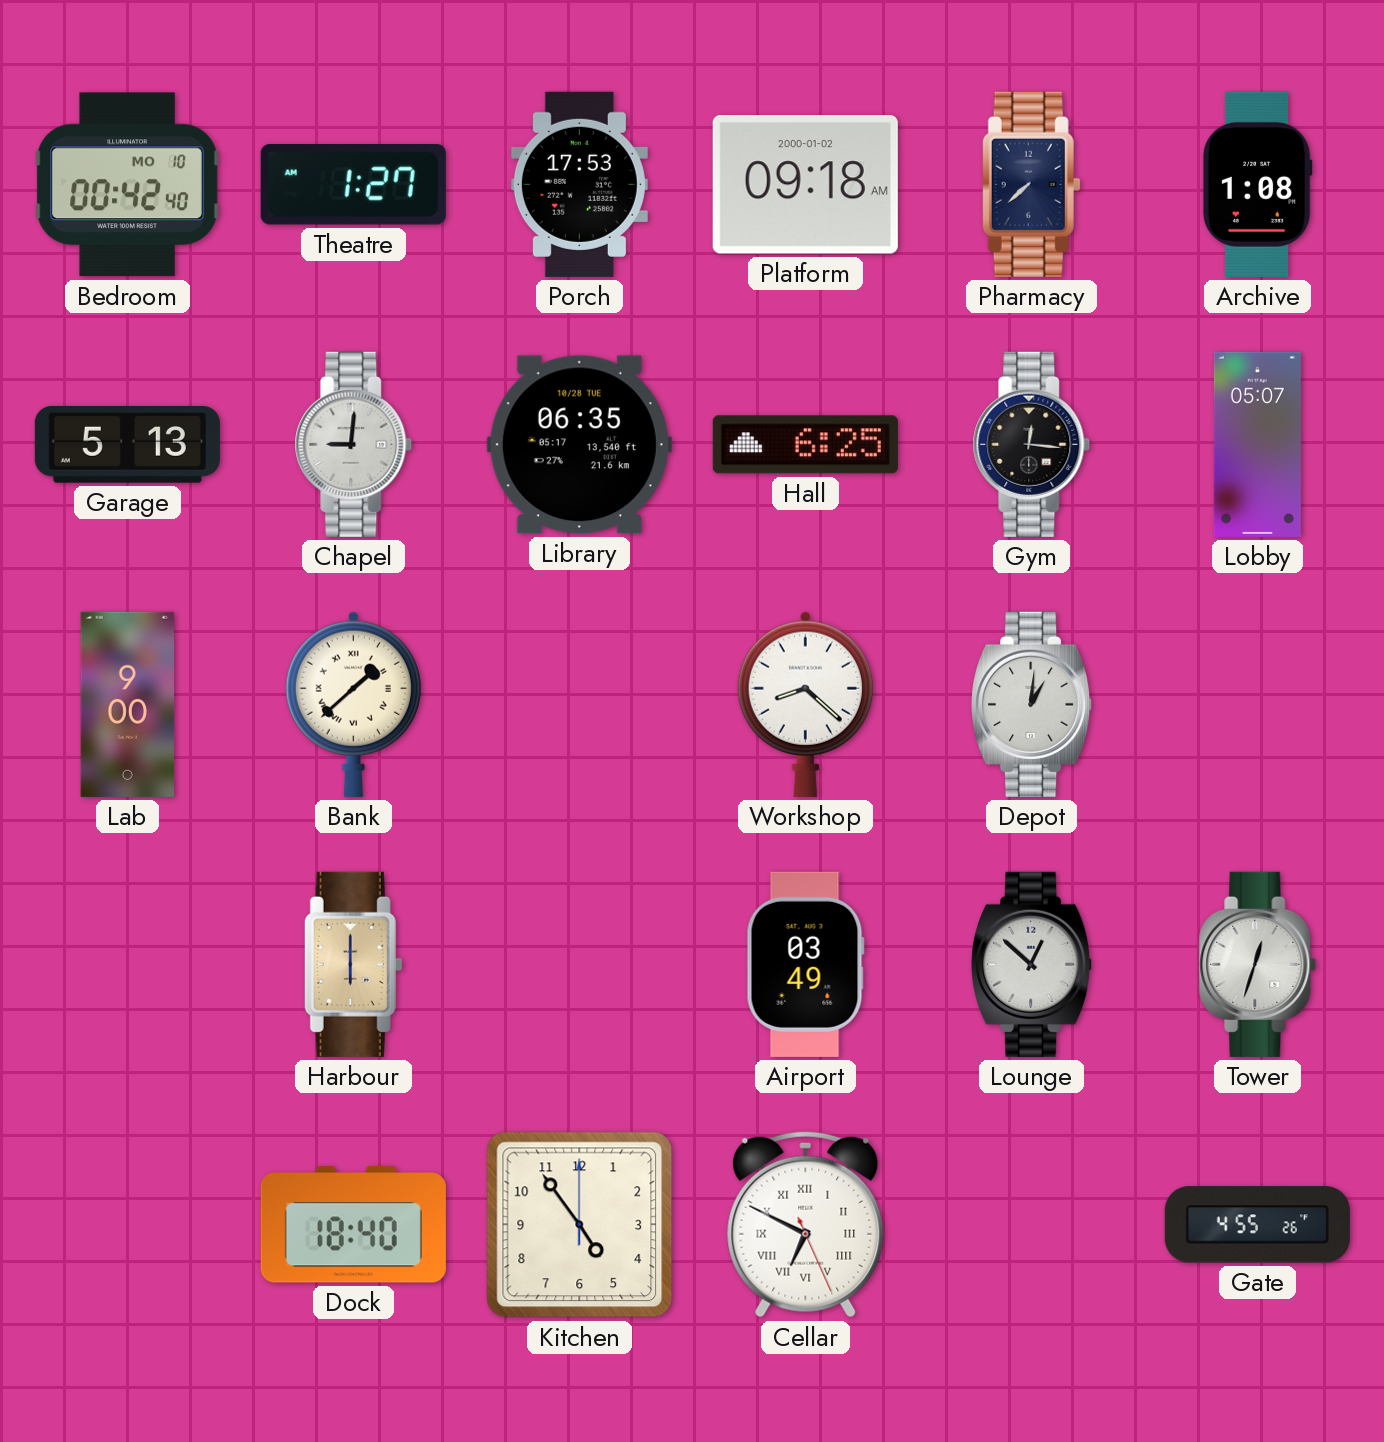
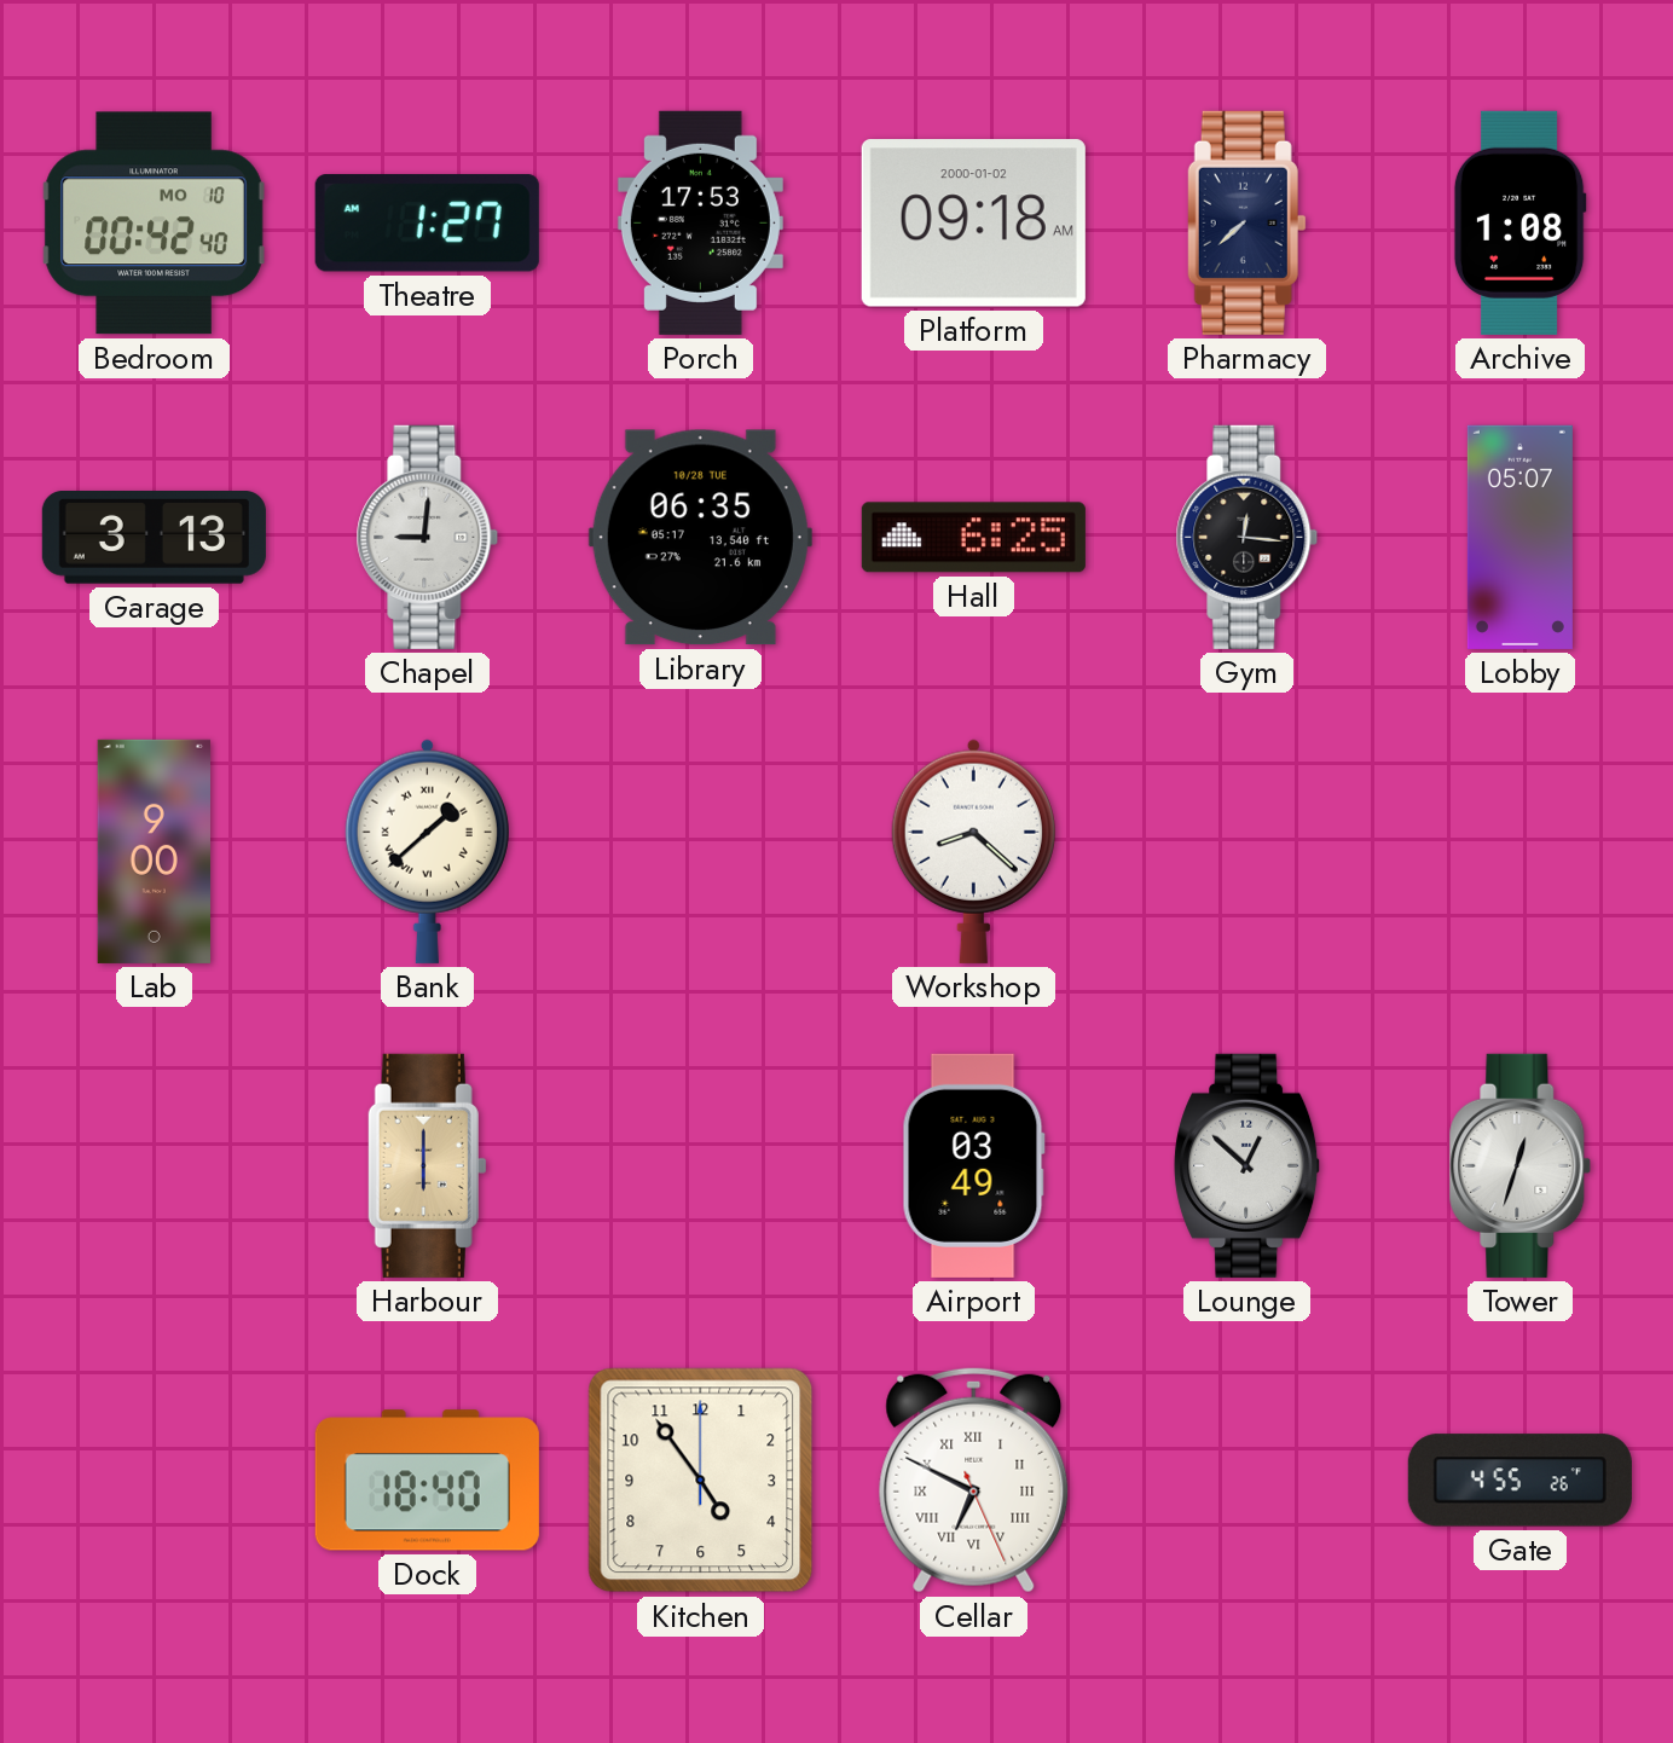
Garage: 5:13 -> 3:13
Depot: 1:01 -> none
